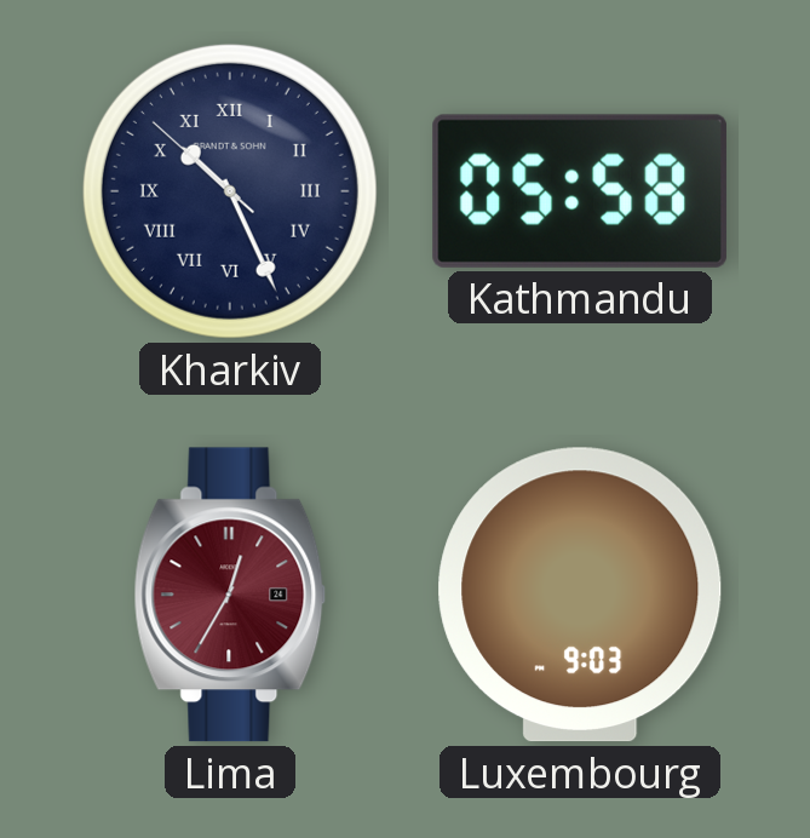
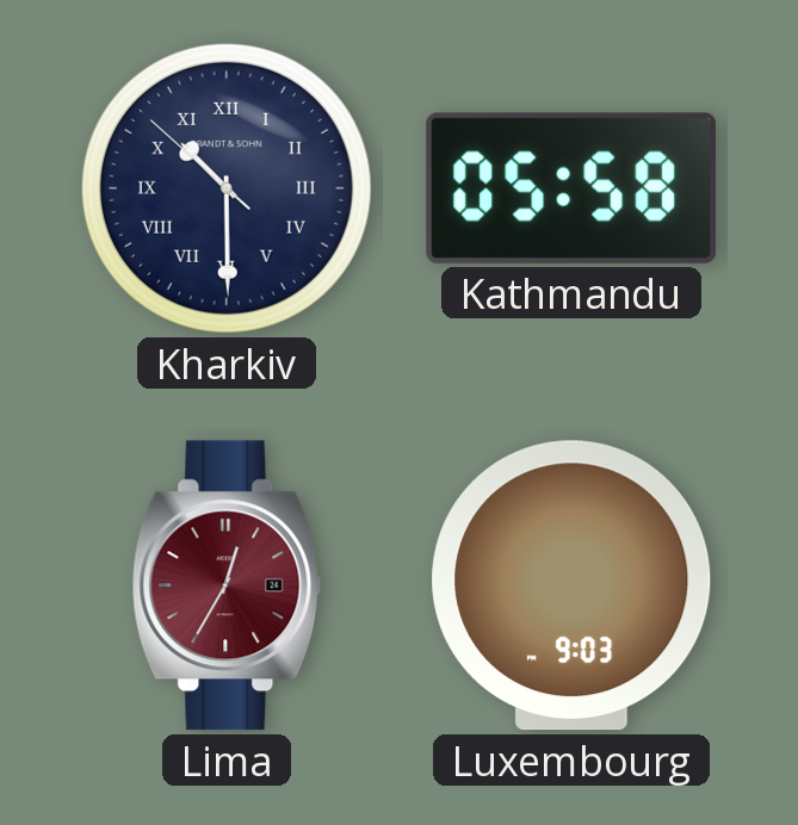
Kharkiv: 10:25 -> 10:29
